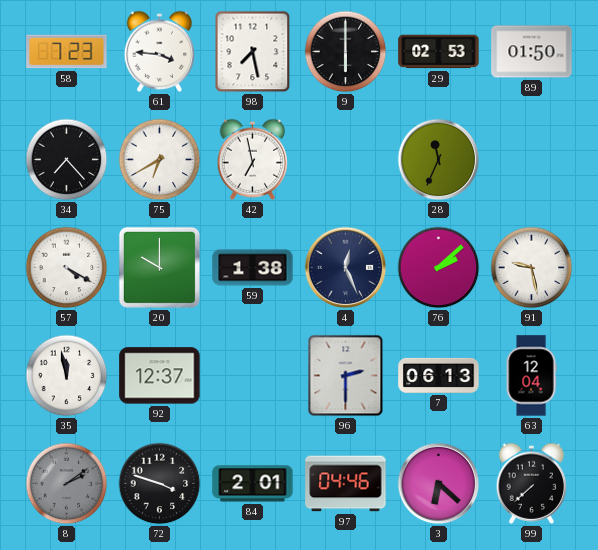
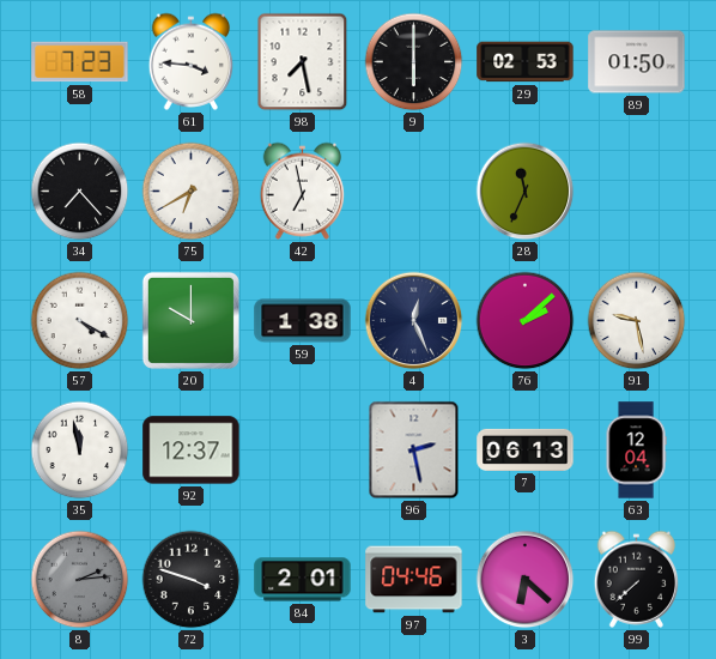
96: 2:30 -> 2:28
8: 2:09 -> 2:14
